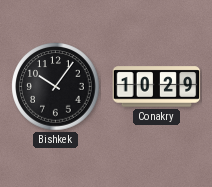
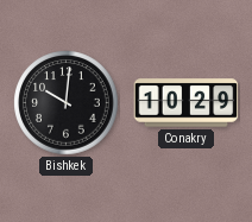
Bishkek: 10:06 -> 10:01
